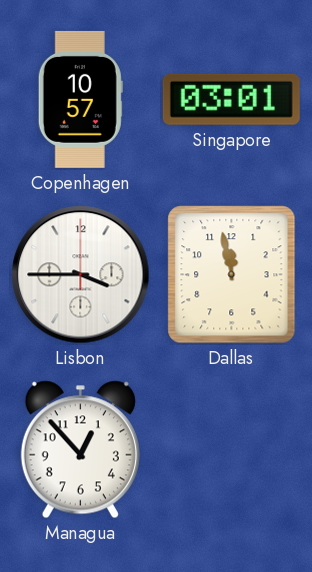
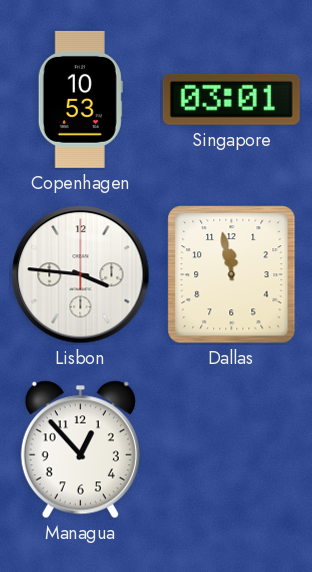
Copenhagen: 10:57 -> 10:53
Lisbon: 3:45 -> 3:46
